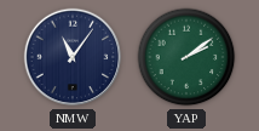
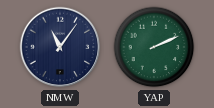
YAP: 2:09 -> 2:11
